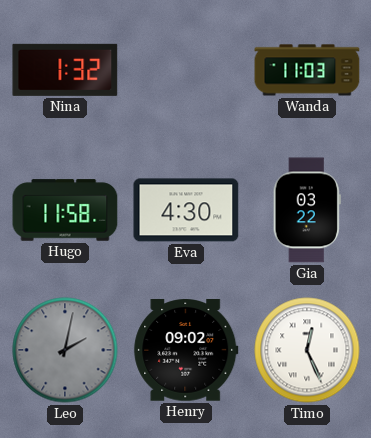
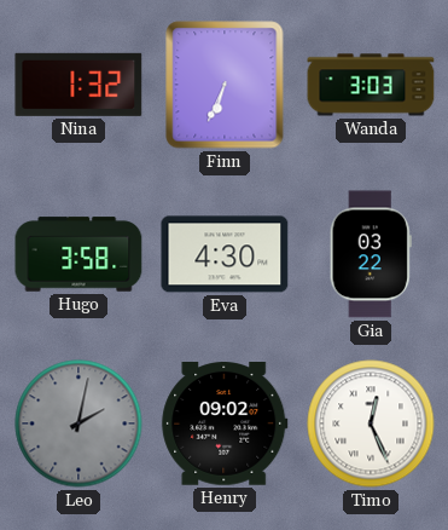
Finn: none -> 6:34
Wanda: 11:03 -> 3:03
Hugo: 11:58 -> 3:58
